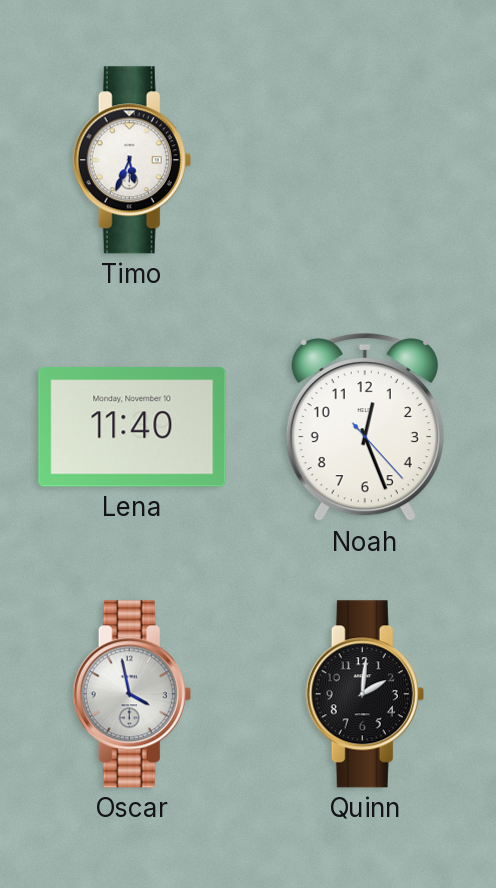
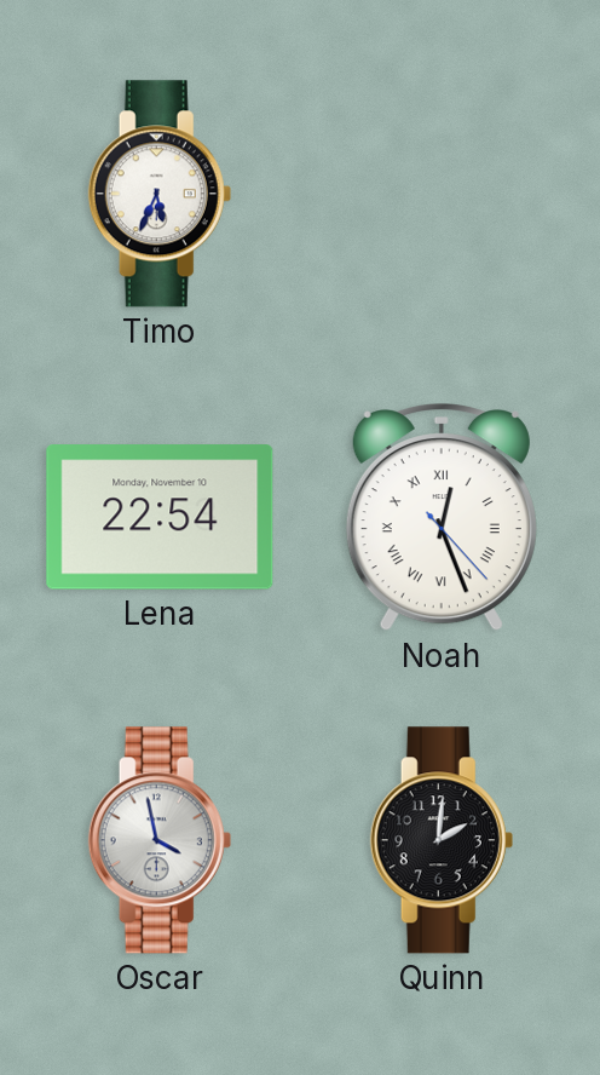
Lena: 11:40 -> 22:54
Noah numerals: Arabic -> Roman
